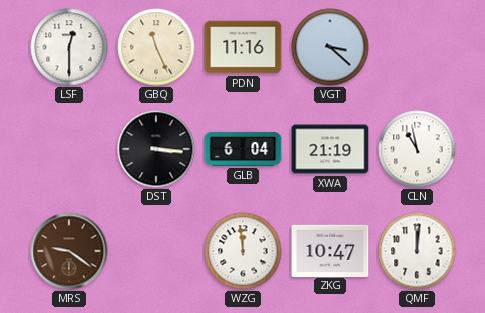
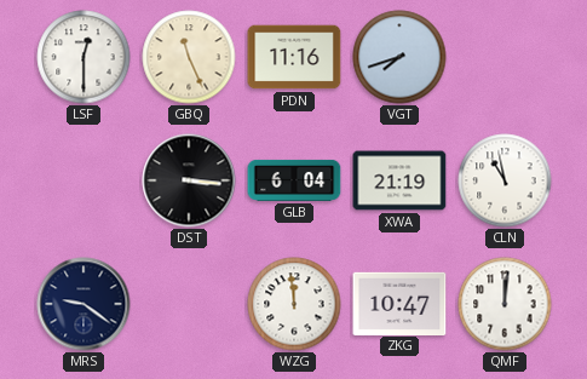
VGT: 3:22 -> 7:42
MRS dial: brown -> navy
